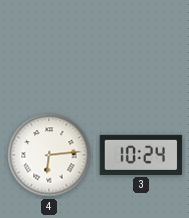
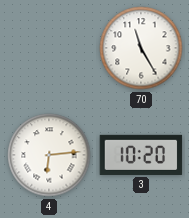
70: none -> 11:25
3: 10:24 -> 10:20
